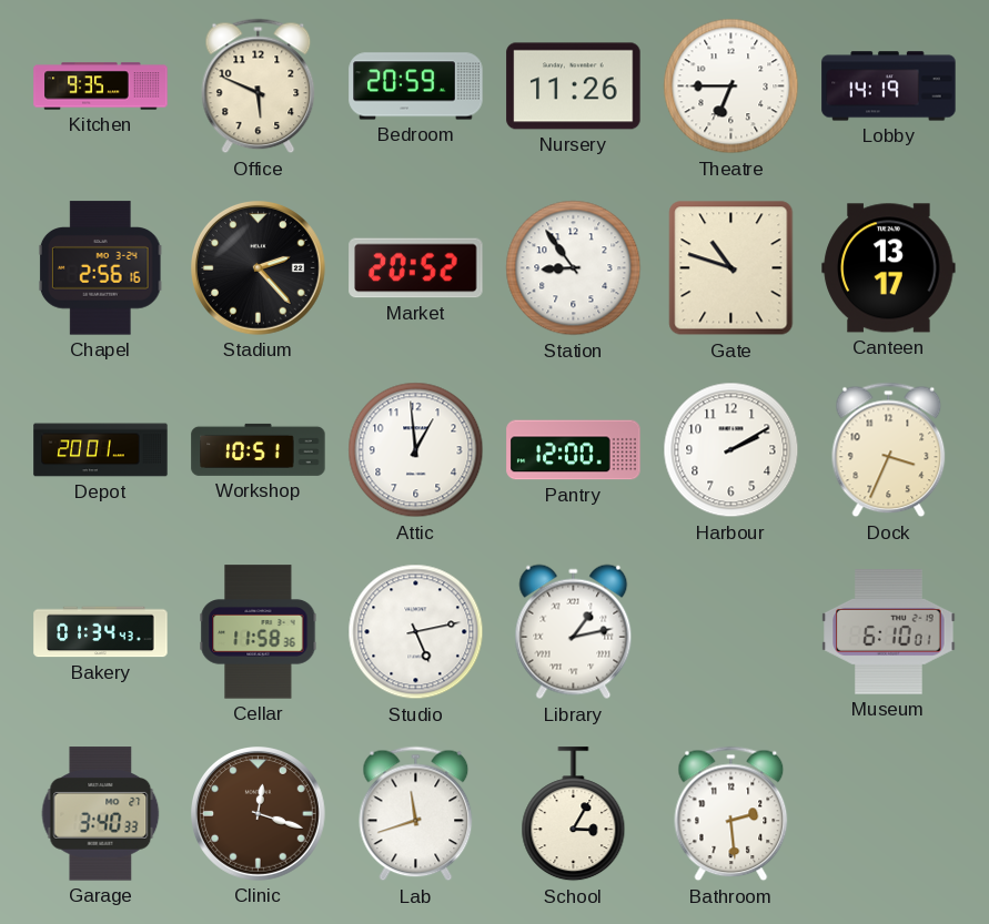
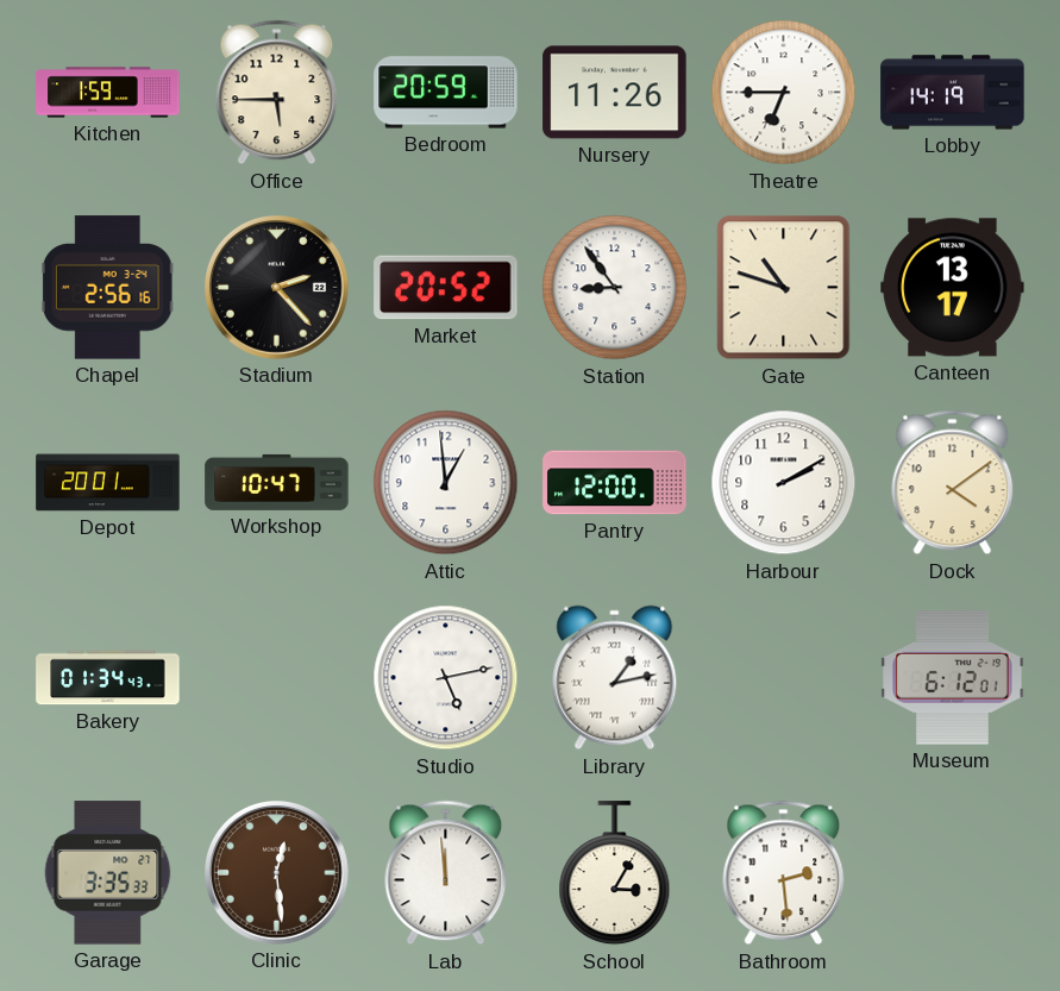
Kitchen: 9:35 -> 1:59
Office: 5:49 -> 5:45
Workshop: 10:51 -> 10:47
Dock: 3:34 -> 4:09
Cellar: 11:58 -> none
Museum: 6:10 -> 6:12
Garage: 3:40 -> 3:35
Clinic: 12:18 -> 12:29
Lab: 11:42 -> 11:59
